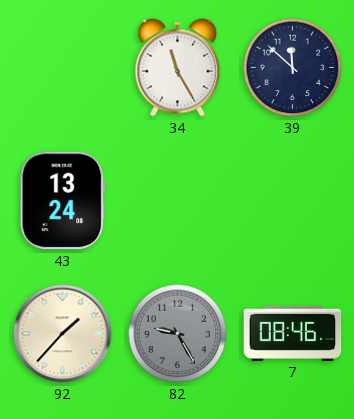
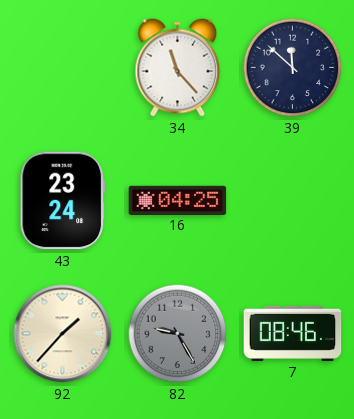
34: 11:25 -> 11:23
43: 13:24 -> 23:24
16: none -> 04:25
